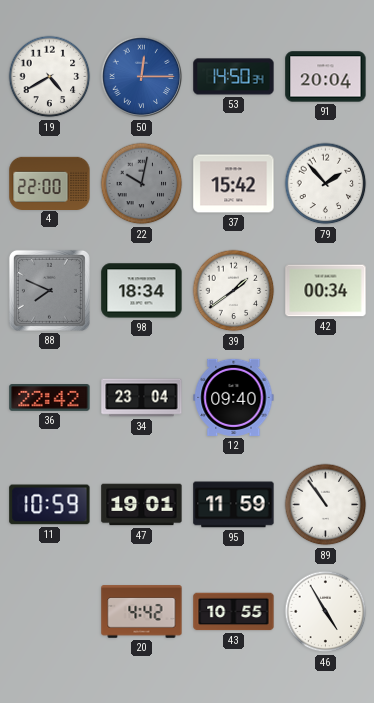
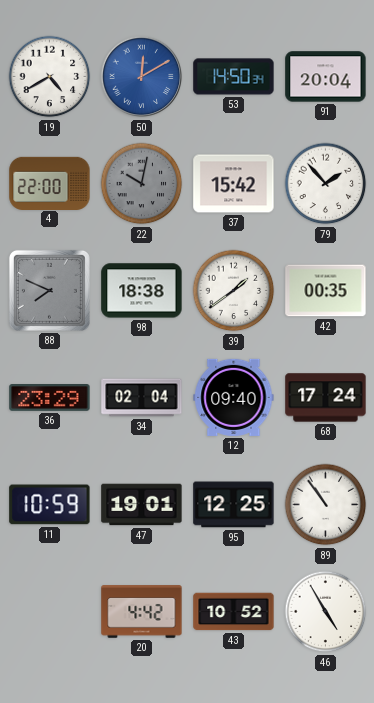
50: 12:15 -> 12:10
98: 18:34 -> 18:38
42: 00:34 -> 00:35
36: 22:42 -> 23:29
34: 23:04 -> 02:04
68: none -> 17:24
95: 11:59 -> 12:25
43: 10:55 -> 10:52
